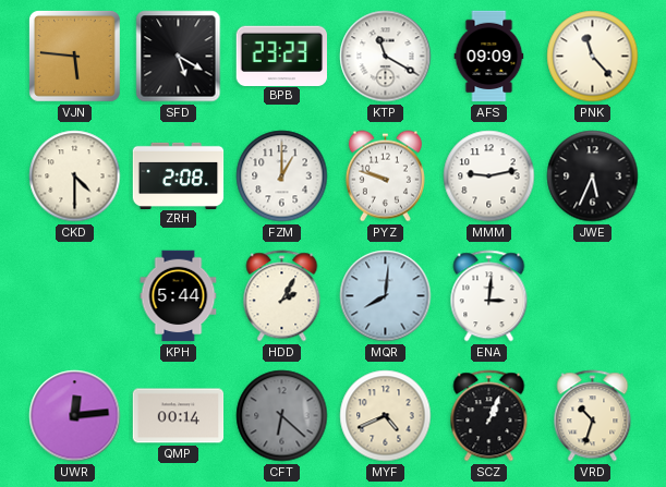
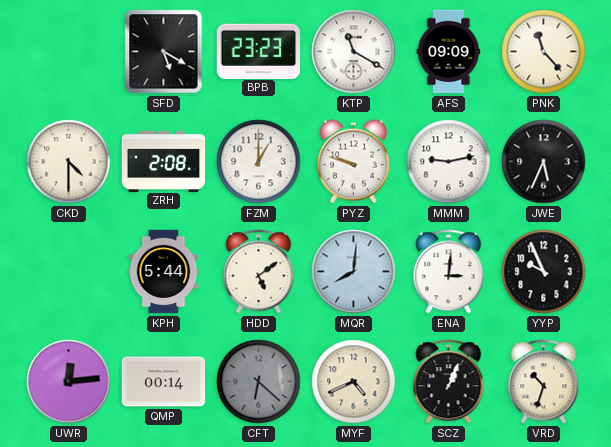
VJN: 5:46 -> none
HDD: 2:05 -> 5:09
YYP: none -> 9:56
